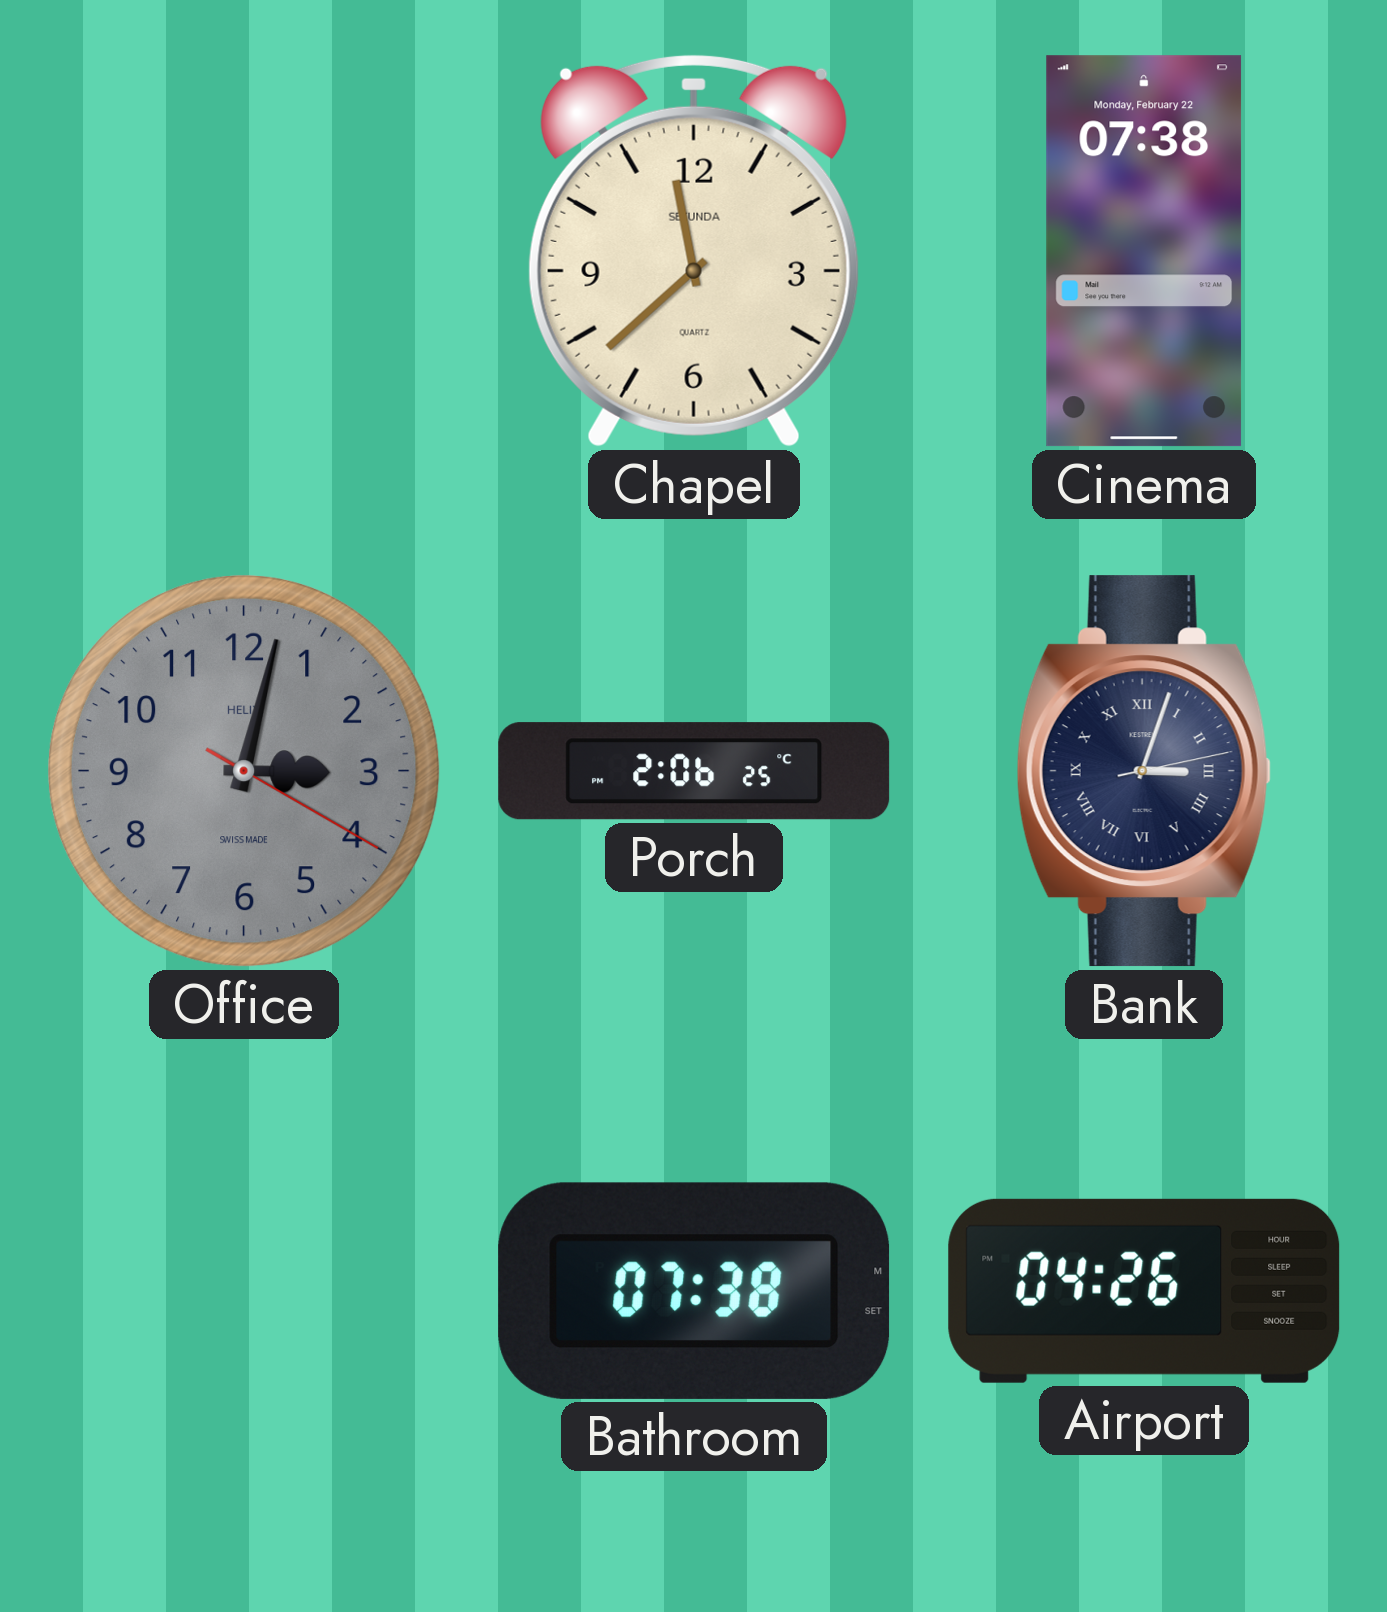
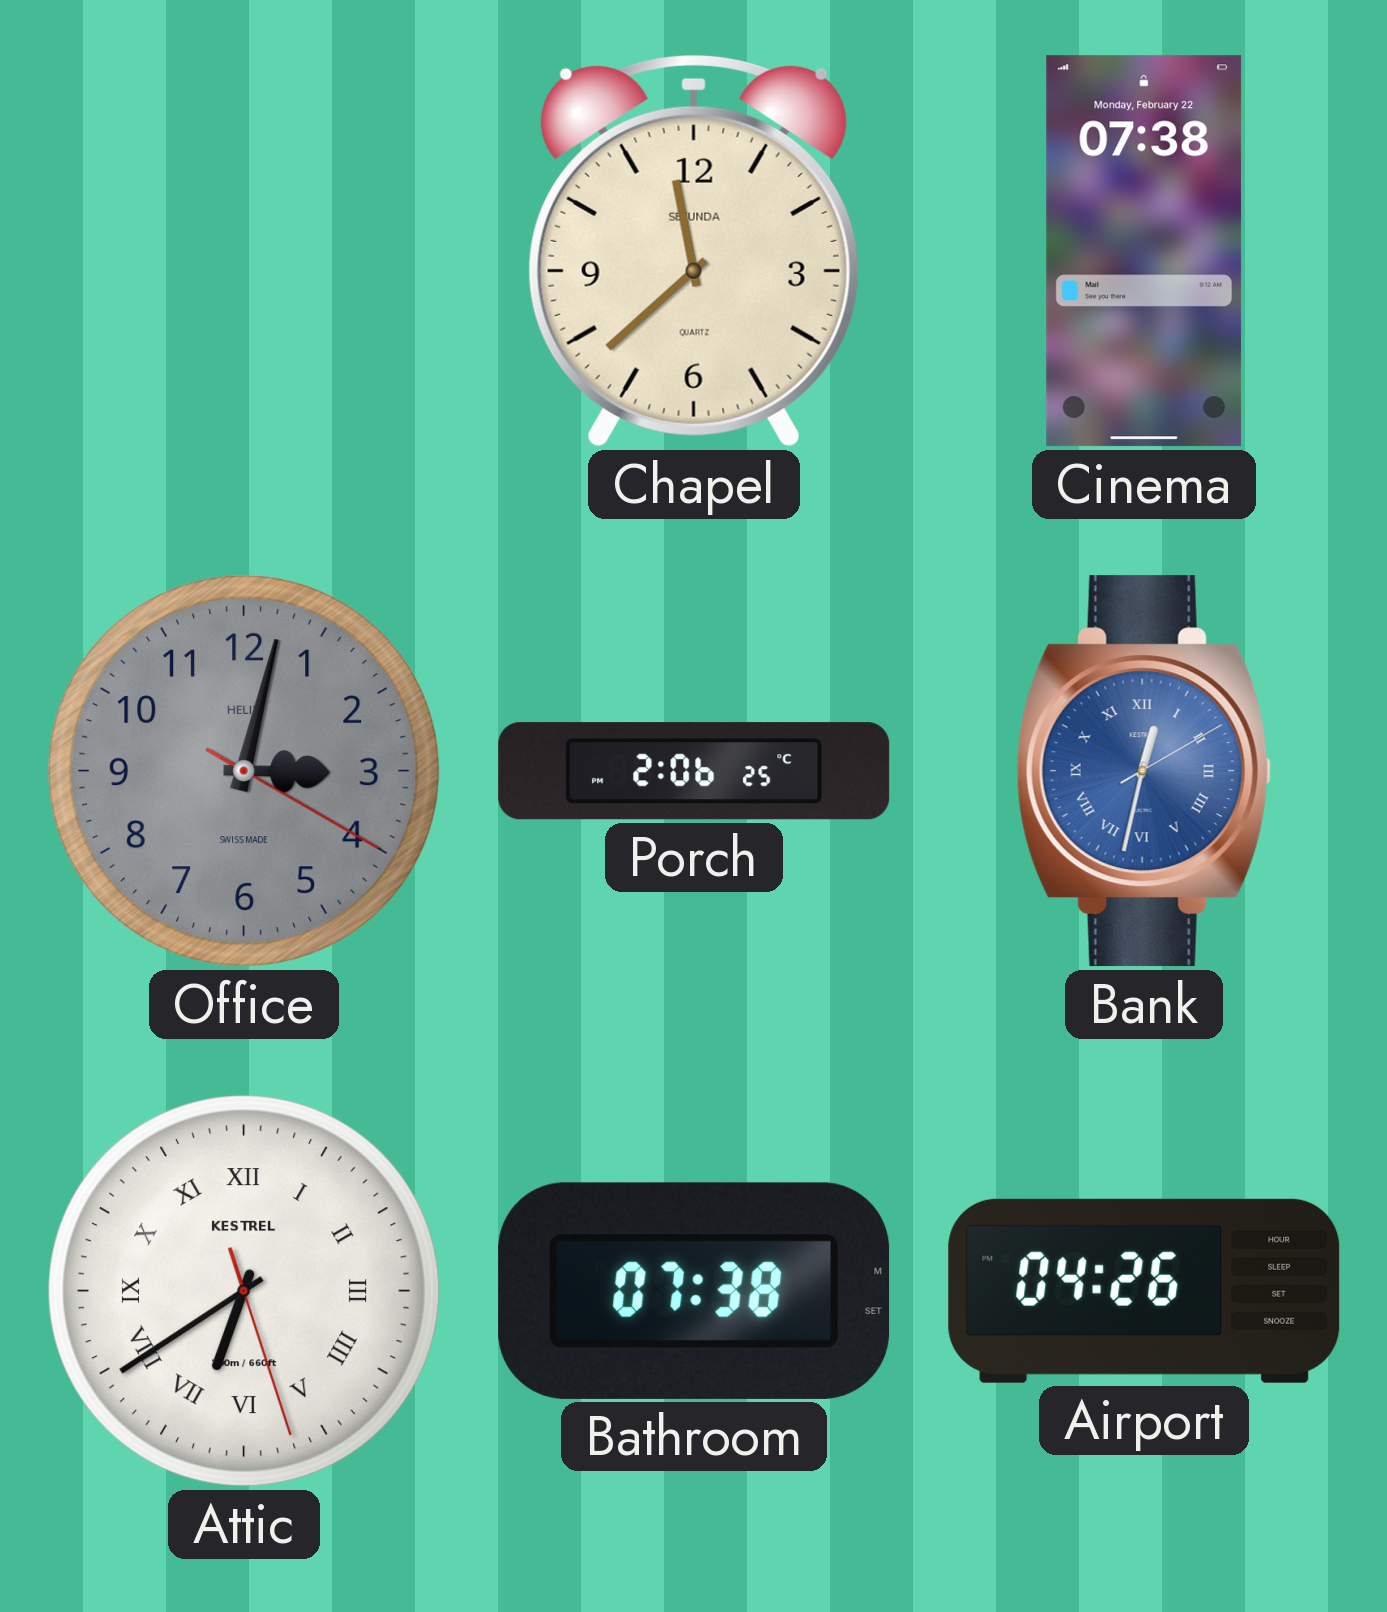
Bank: 3:03 -> 12:32
Bank dial: navy -> blue
Attic: none -> 6:39
